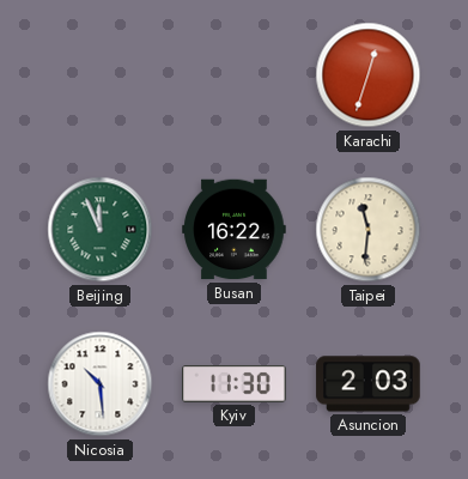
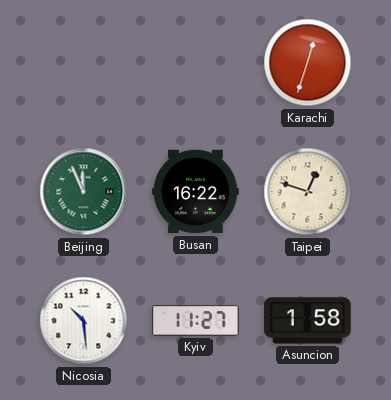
Taipei: 11:31 -> 12:48
Kyiv: 11:30 -> 11:27
Asuncion: 2:03 -> 1:58
